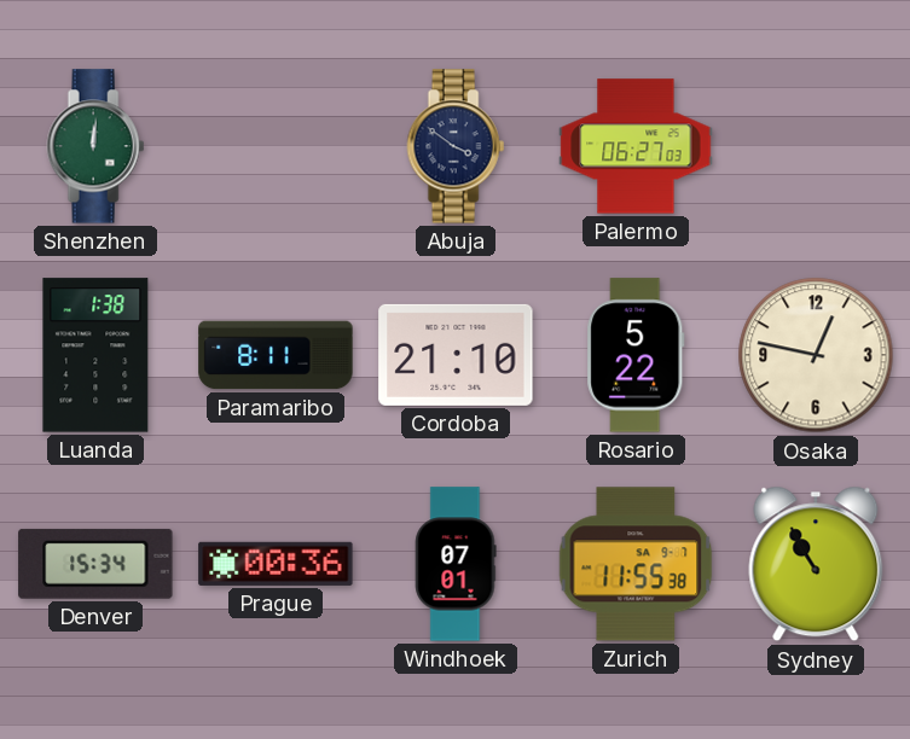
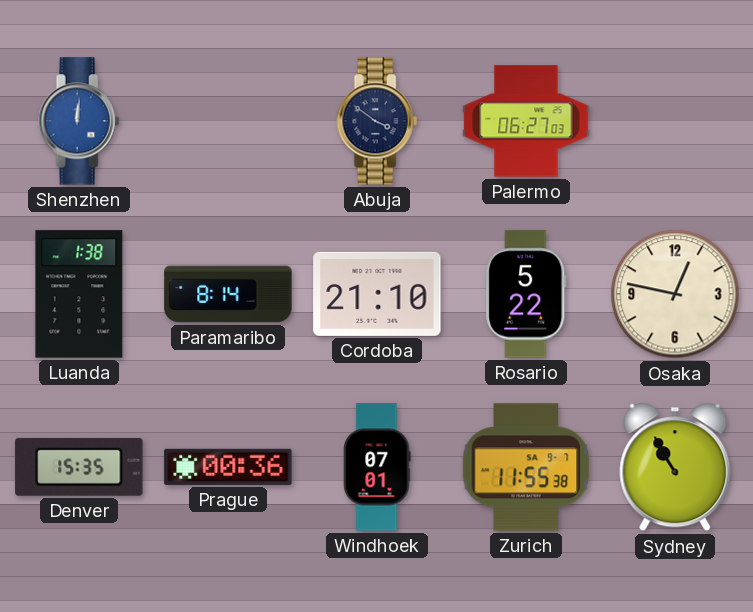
Shenzhen dial: green -> blue
Paramaribo: 8:11 -> 8:14
Denver: 15:34 -> 15:35
